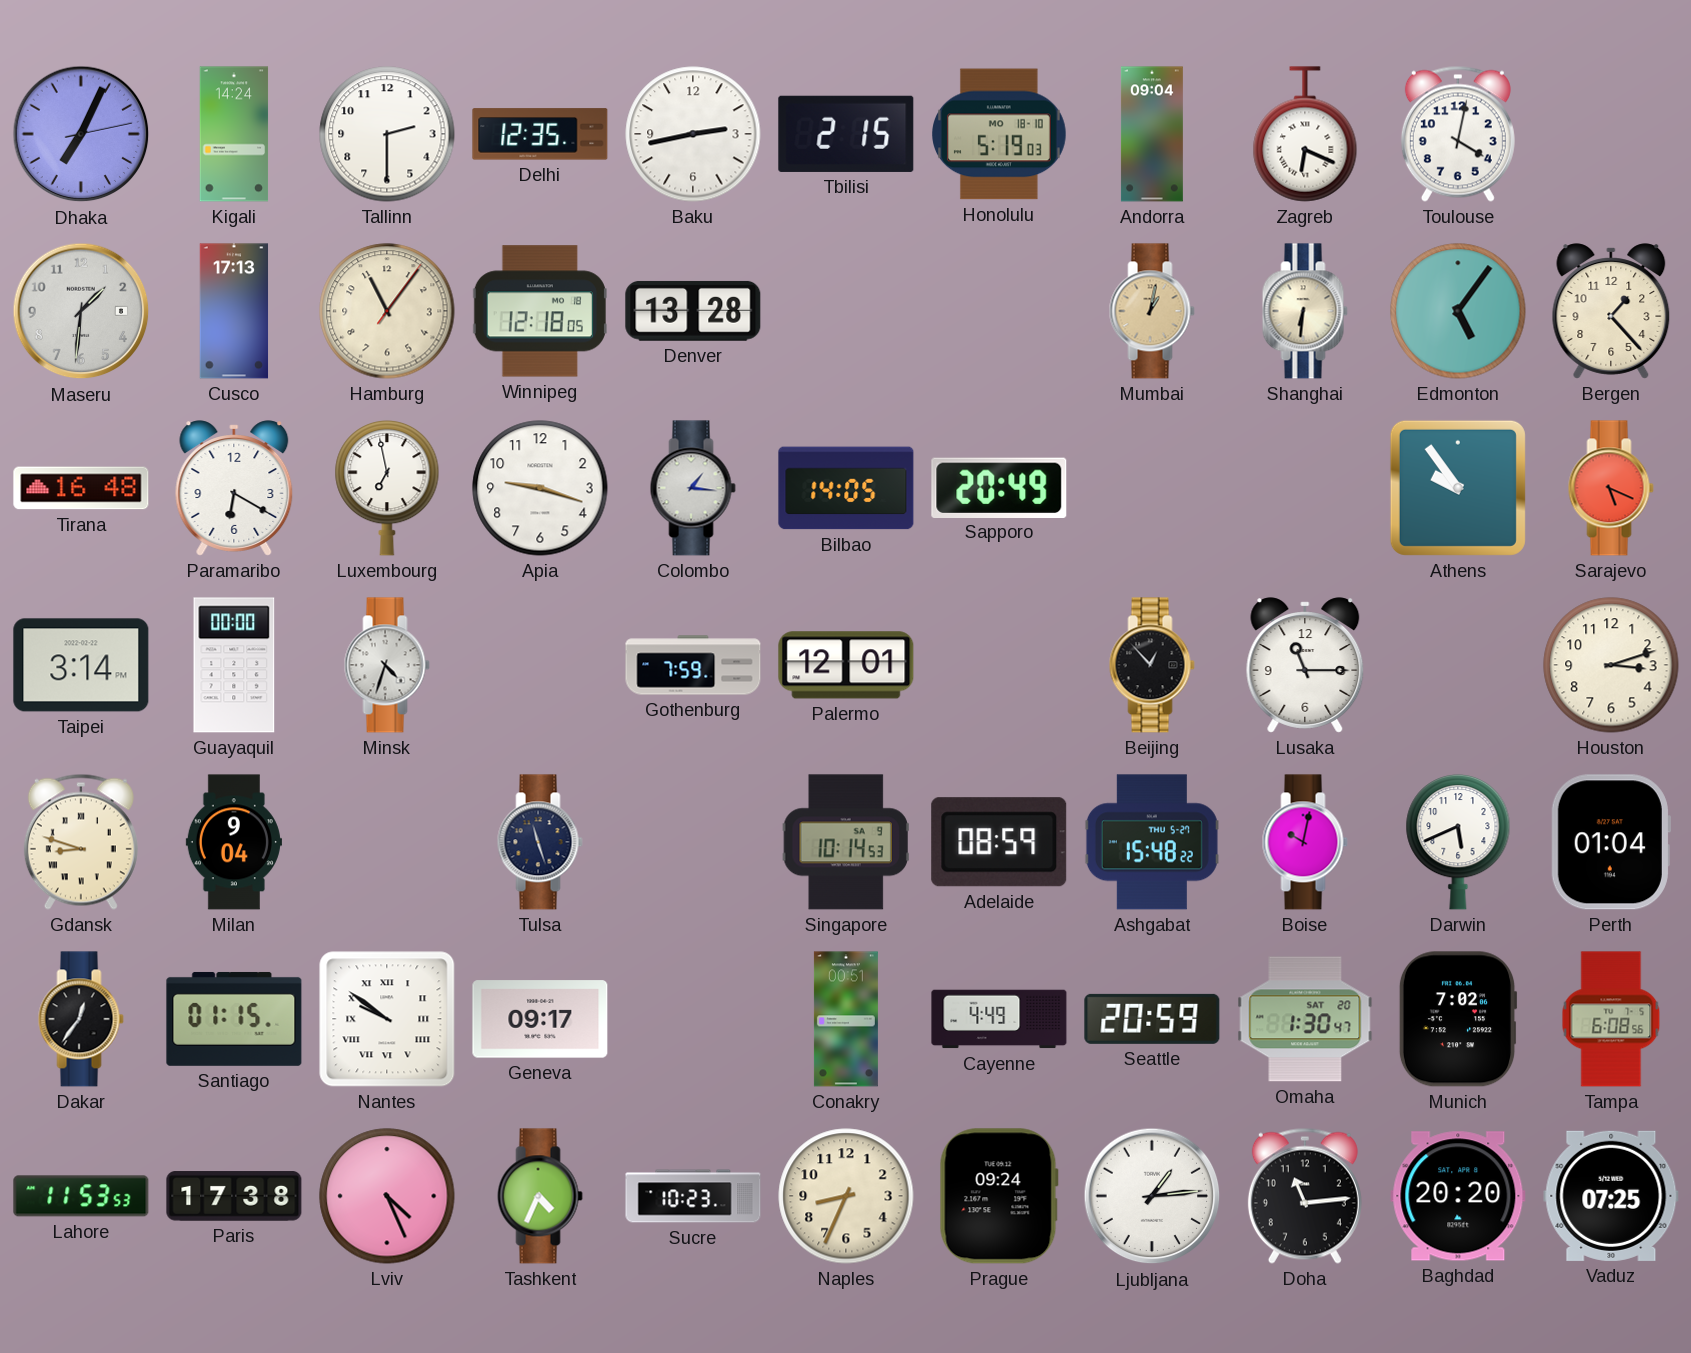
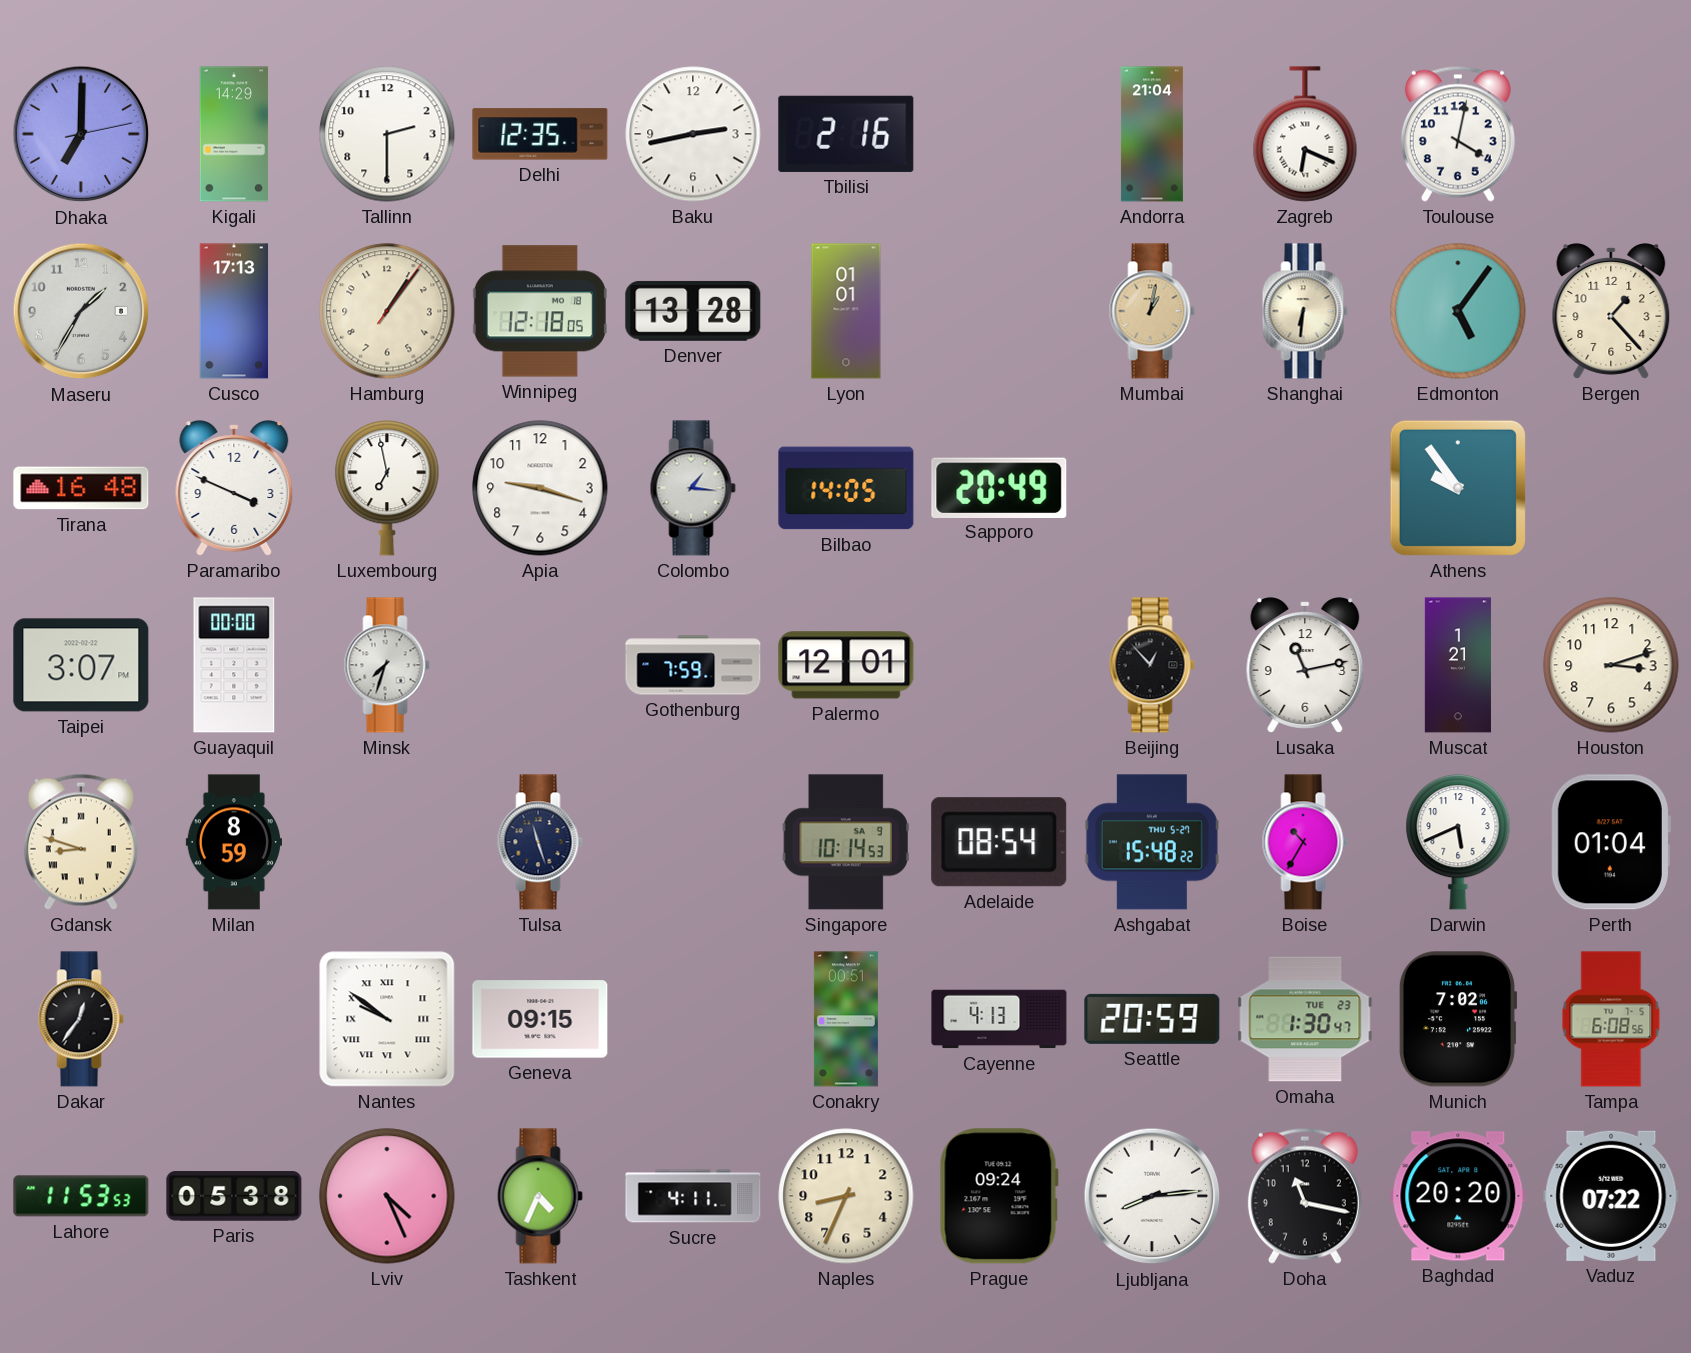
Dhaka: 7:04 -> 7:00
Kigali: 14:24 -> 14:29
Tbilisi: 2:15 -> 2:16
Honolulu: 5:19 -> none
Andorra: 09:04 -> 21:04
Maseru: 1:31 -> 1:35
Hamburg: 11:06 -> 1:06
Lyon: none -> 01:01
Paramaribo: 6:20 -> 3:49
Sarajevo: 5:19 -> none
Taipei: 3:14 -> 3:07
Minsk: 4:33 -> 7:33
Lusaka: 11:15 -> 11:13
Muscat: none -> 1:21
Milan: 9:04 -> 8:59
Adelaide: 08:59 -> 08:54
Boise: 10:02 -> 10:35
Santiago: 01:15 -> none
Geneva: 09:17 -> 09:15
Cayenne: 4:49 -> 4:13
Omaha date: SAT 20 -> TUE 23
Paris: 17:38 -> 05:38
Sucre: 10:23 -> 4:11
Ljubljana: 1:14 -> 8:14
Doha: 11:14 -> 11:17
Vaduz: 07:25 -> 07:22
